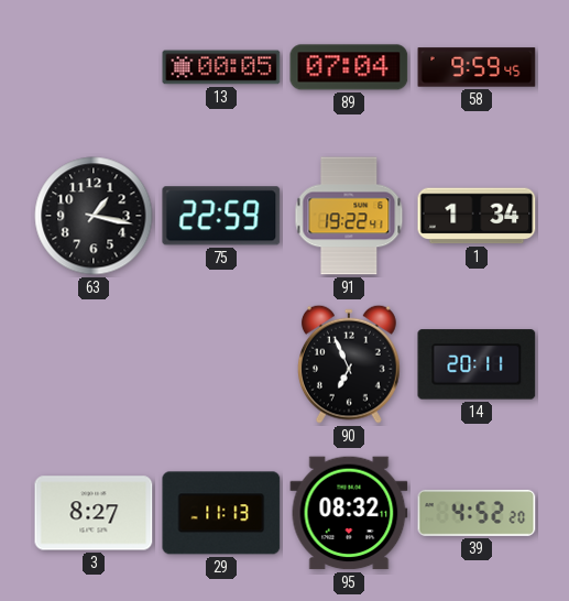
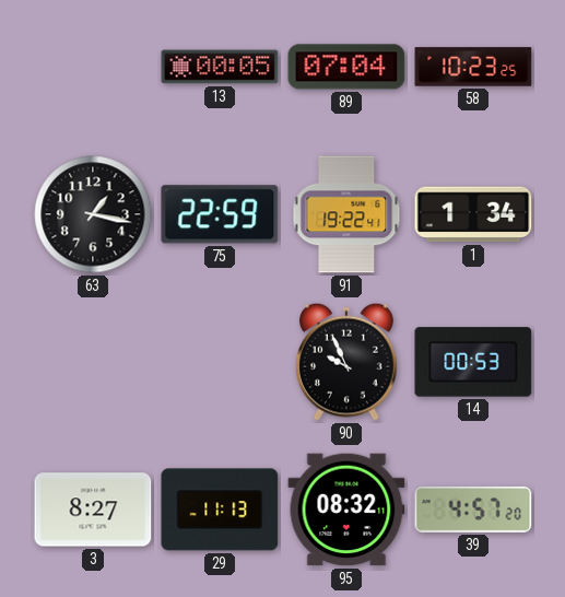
58: 9:59 -> 10:23
90: 6:56 -> 9:56
14: 20:11 -> 00:53
39: 4:52 -> 4:57
